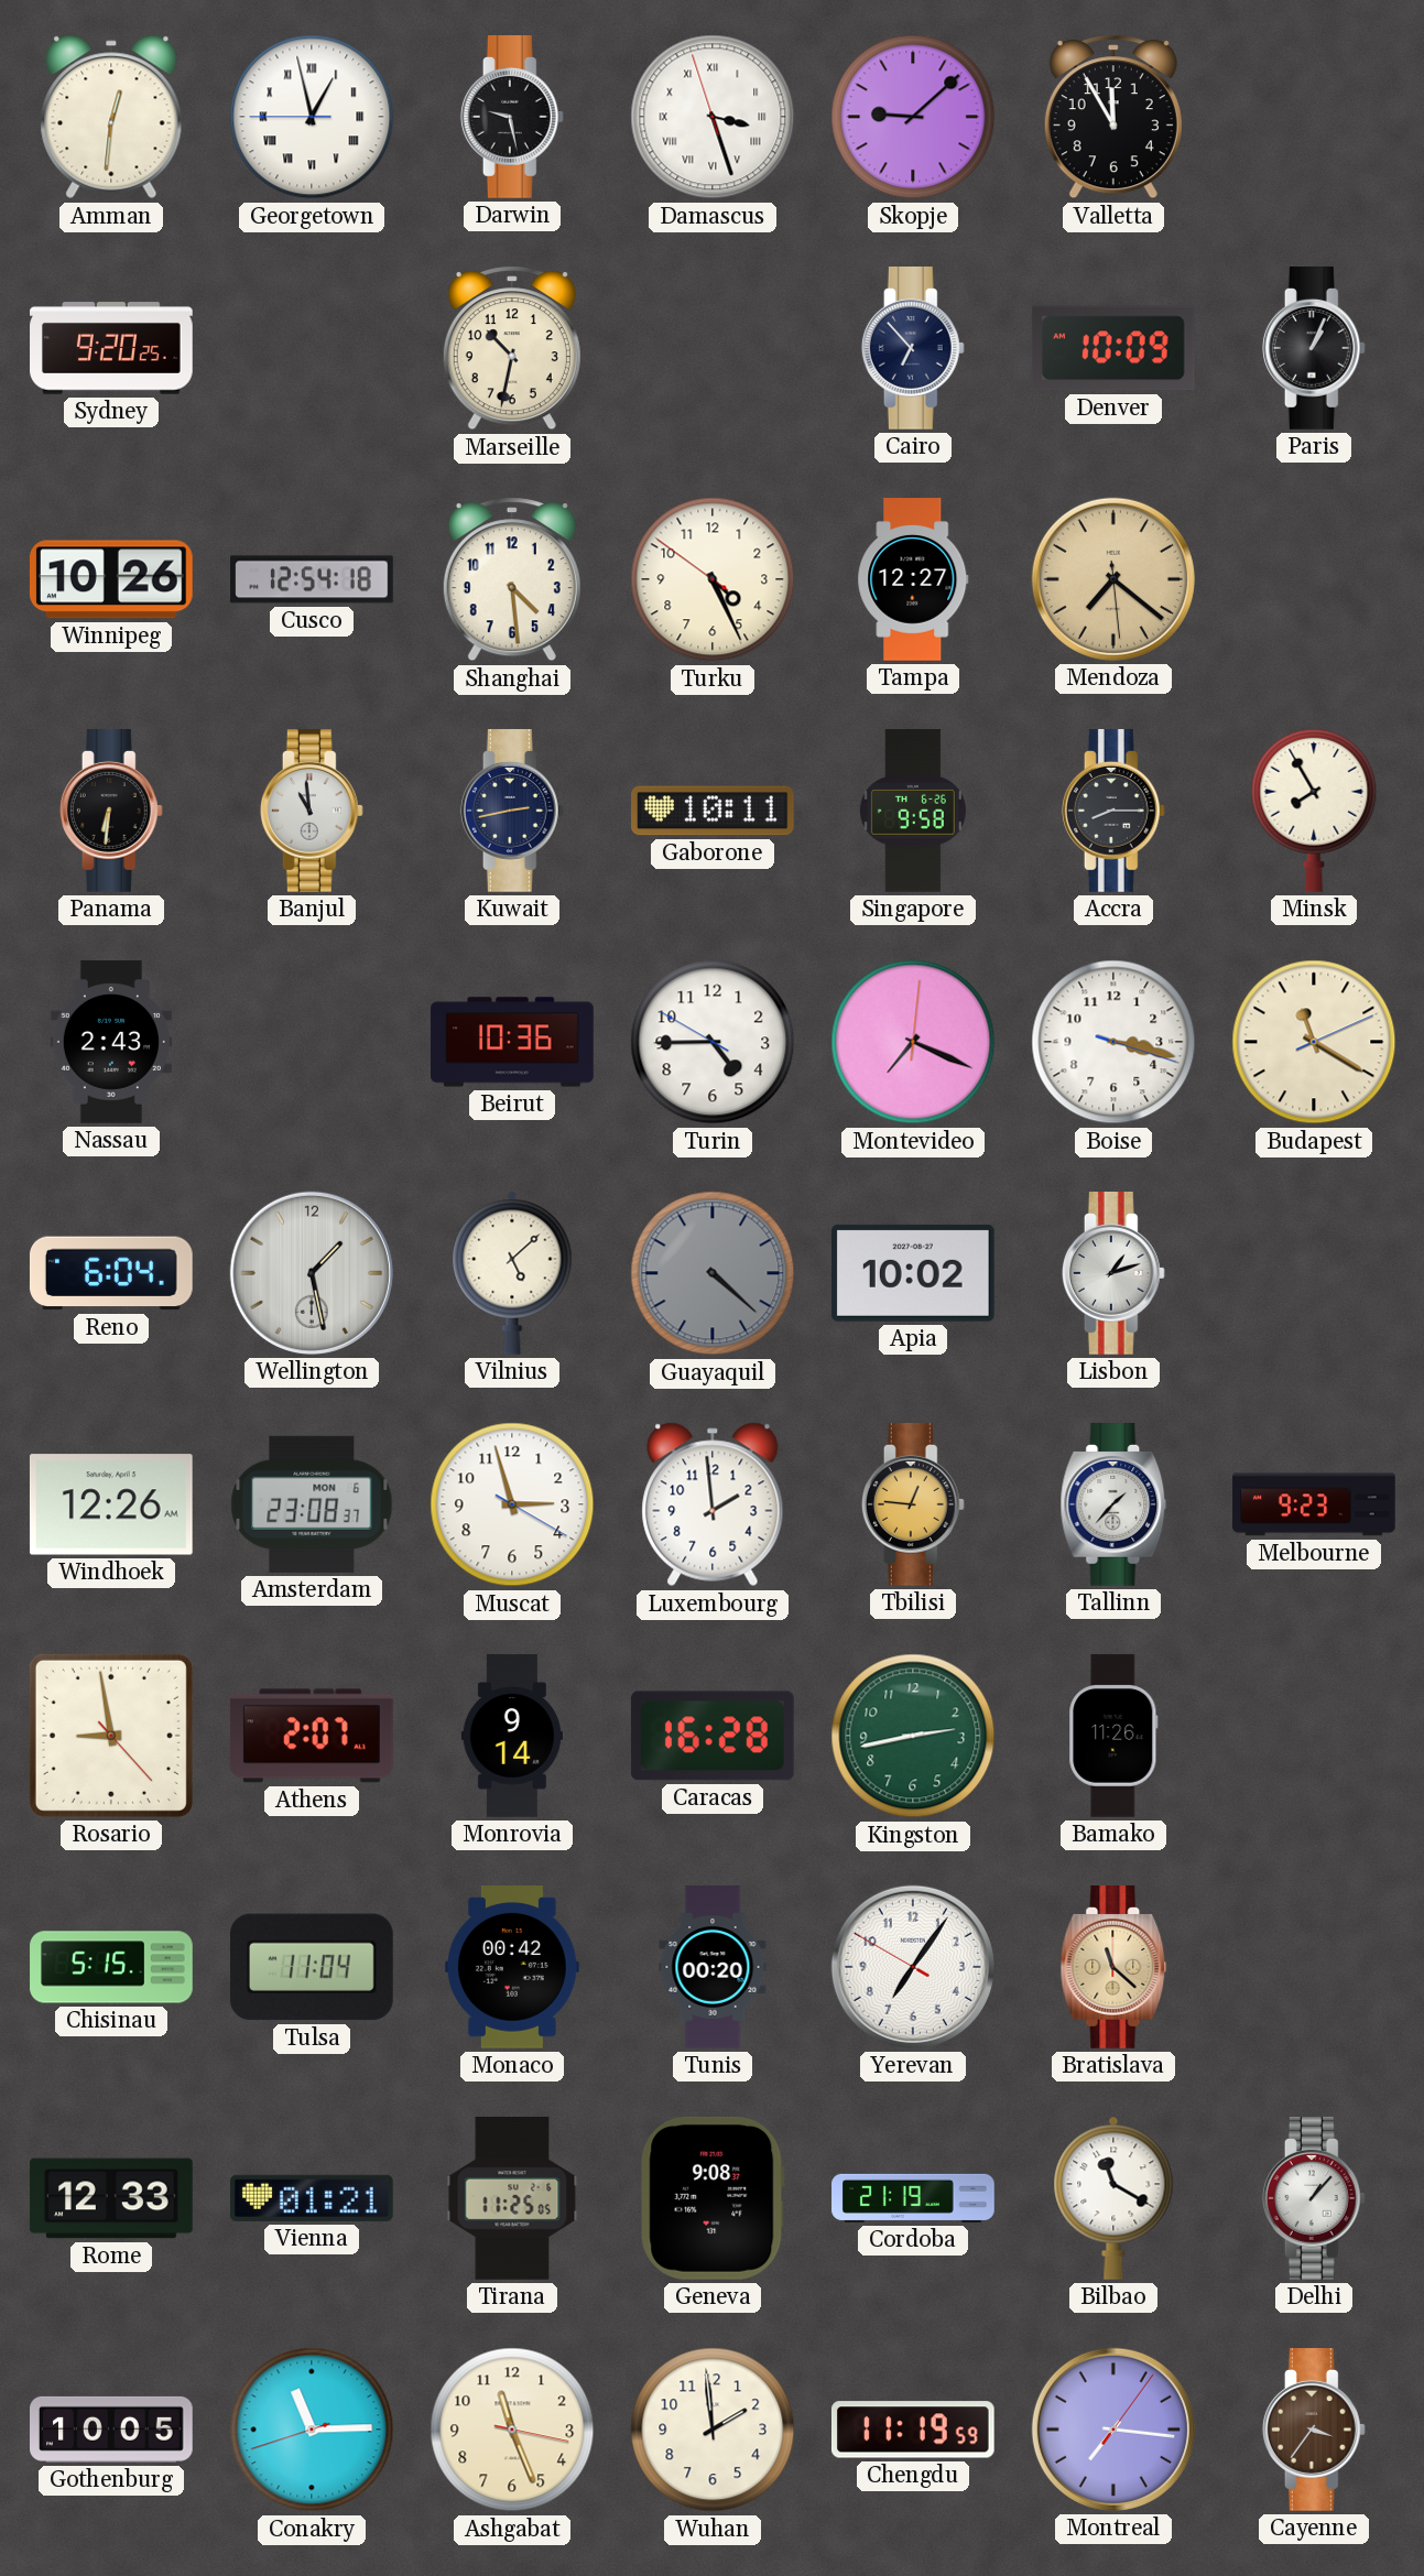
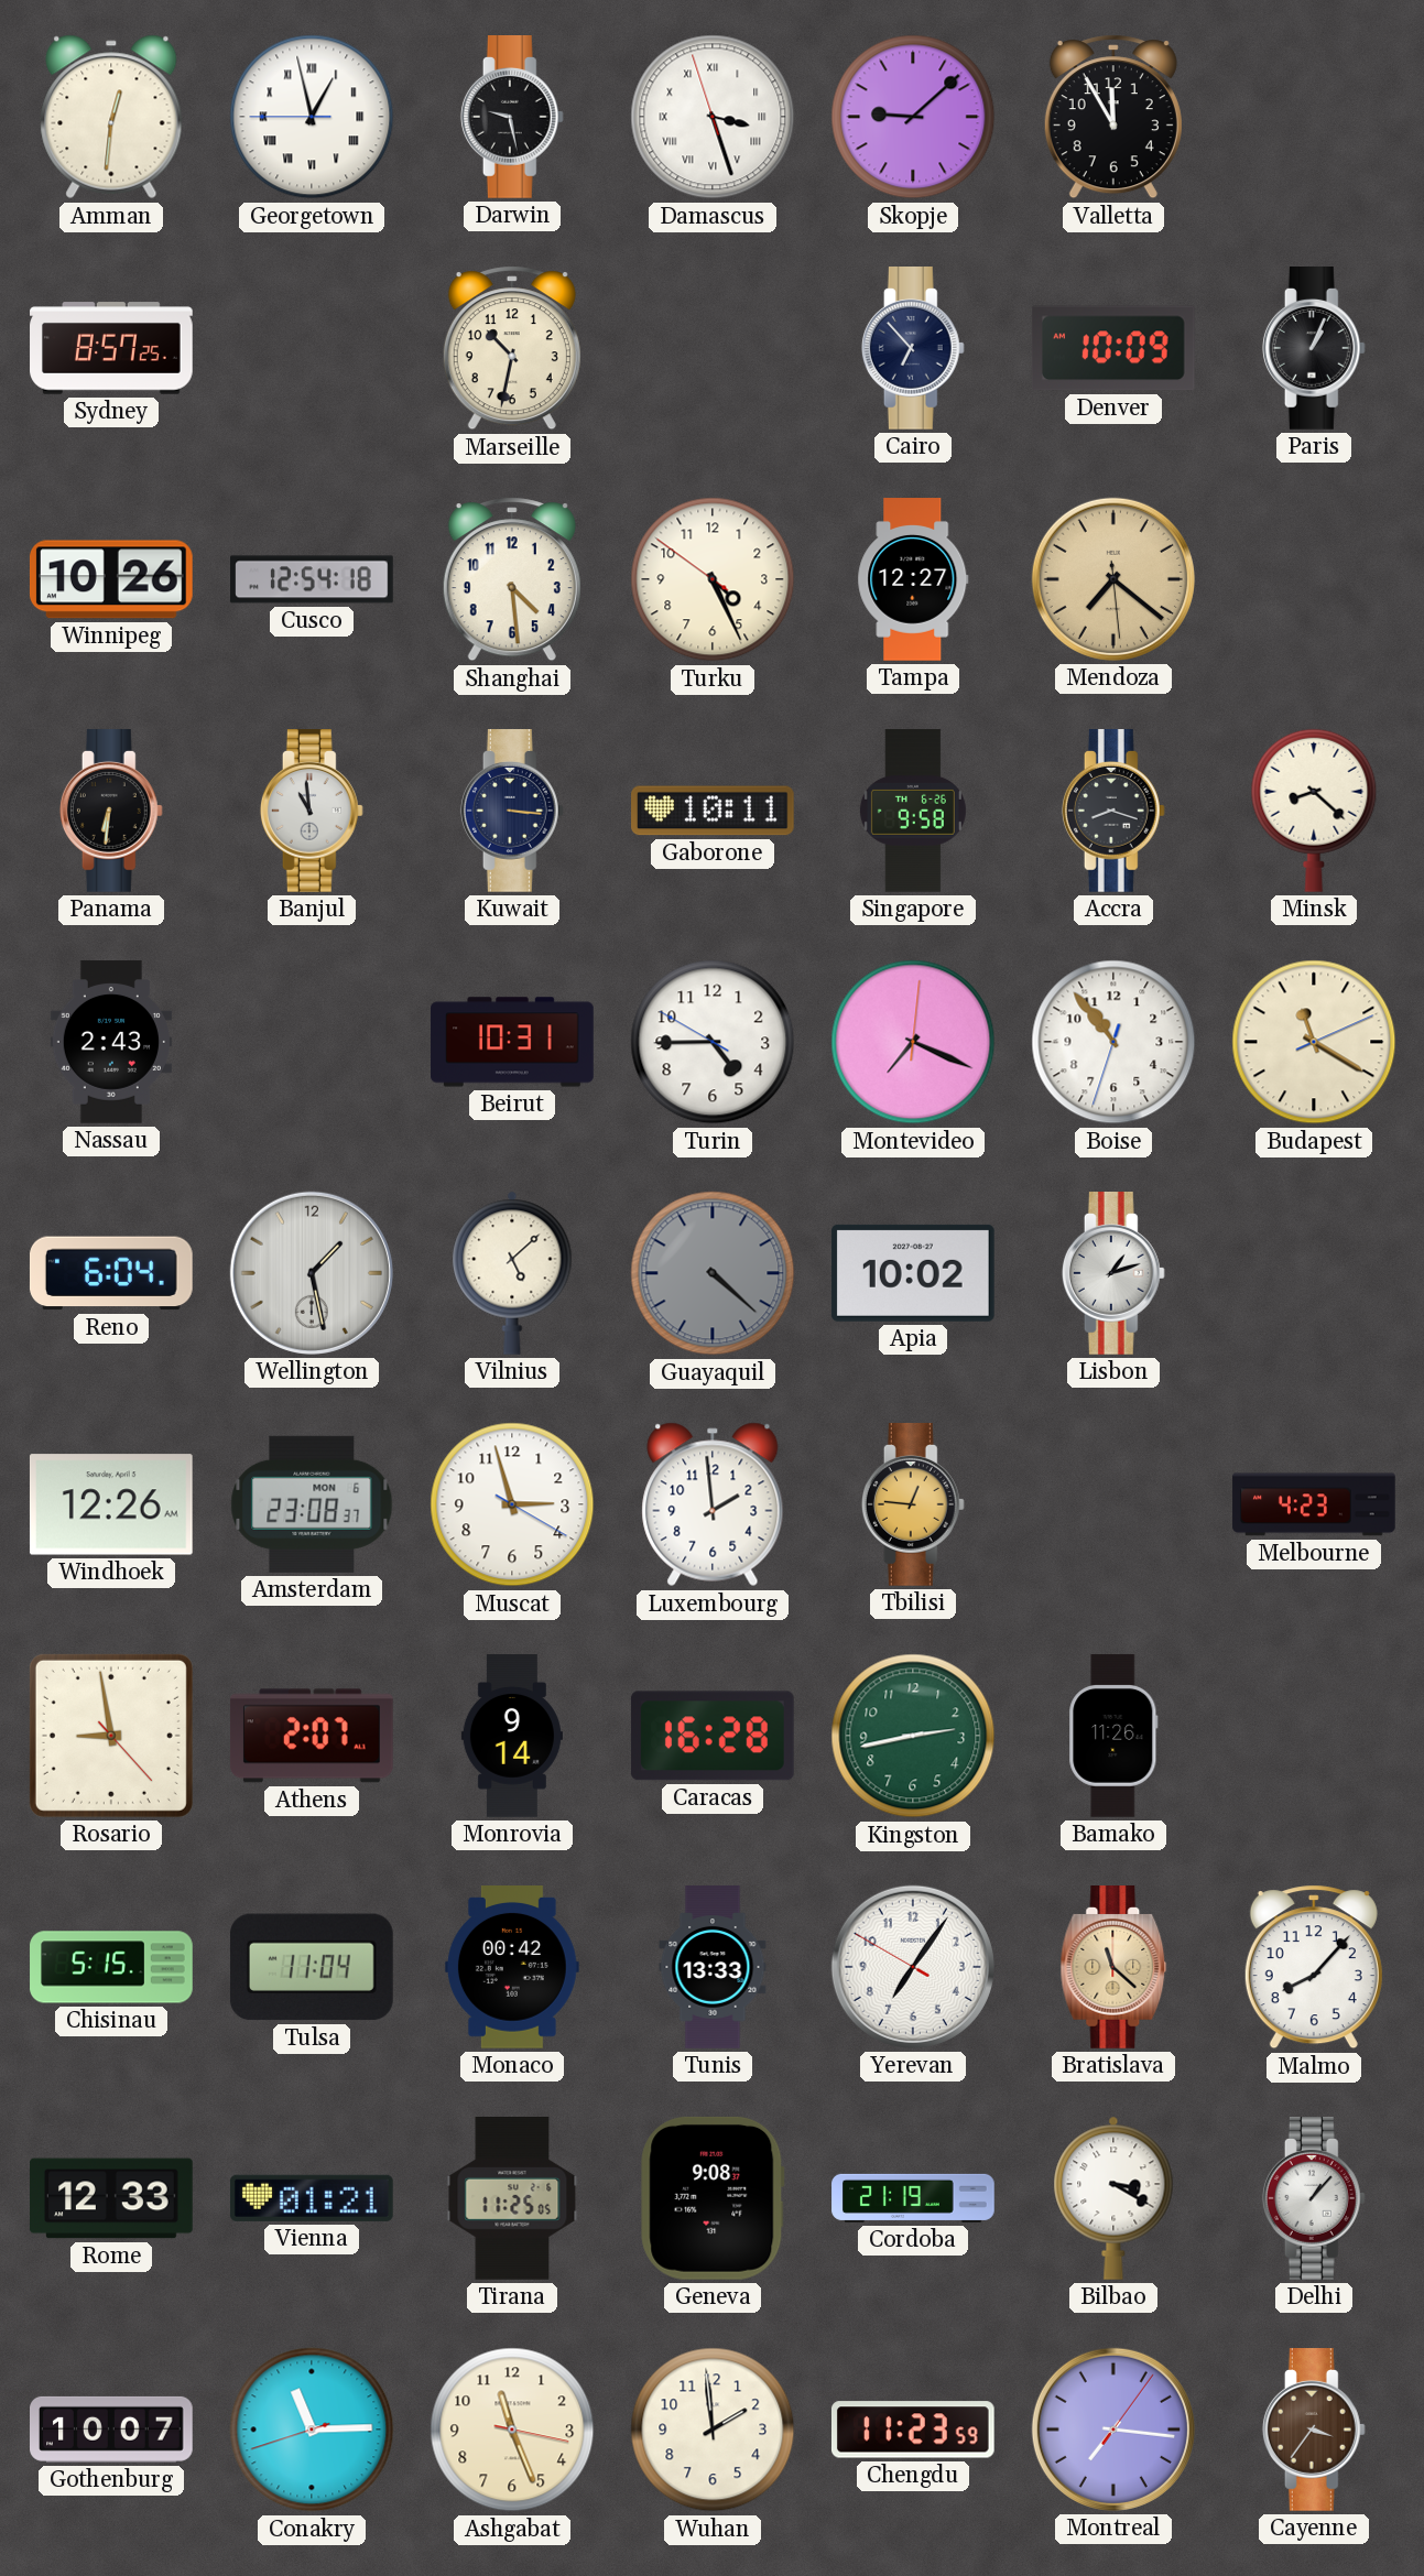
Sydney: 9:20 -> 8:57
Kuwait: 2:43 -> 3:16
Accra: 8:15 -> 8:18
Minsk: 7:55 -> 8:22
Beirut: 10:36 -> 10:31
Boise: 3:17 -> 10:53
Tallinn: 1:37 -> none
Melbourne: 9:23 -> 4:23
Tunis: 00:20 -> 13:33
Malmo: none -> 8:07
Bilbao: 11:20 -> 3:20
Gothenburg: 10:05 -> 10:07
Chengdu: 11:19 -> 11:23
